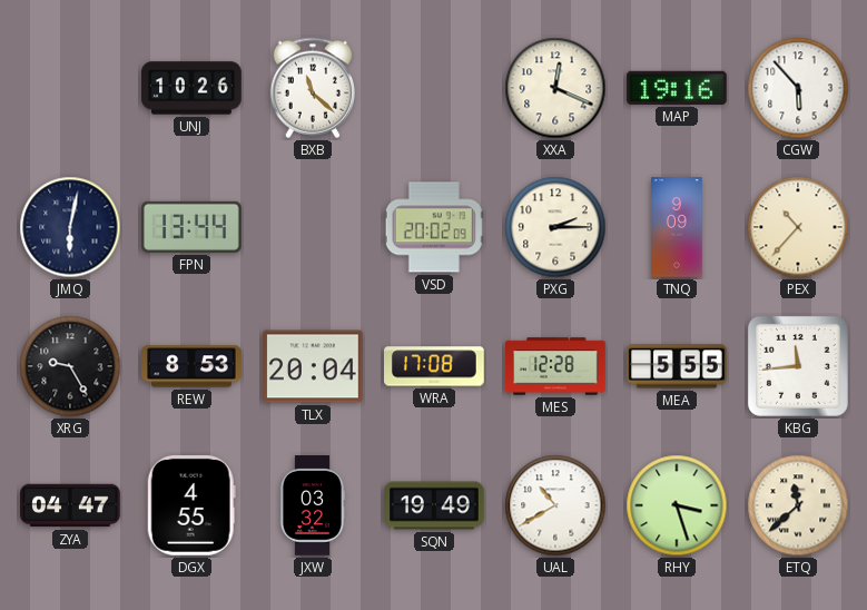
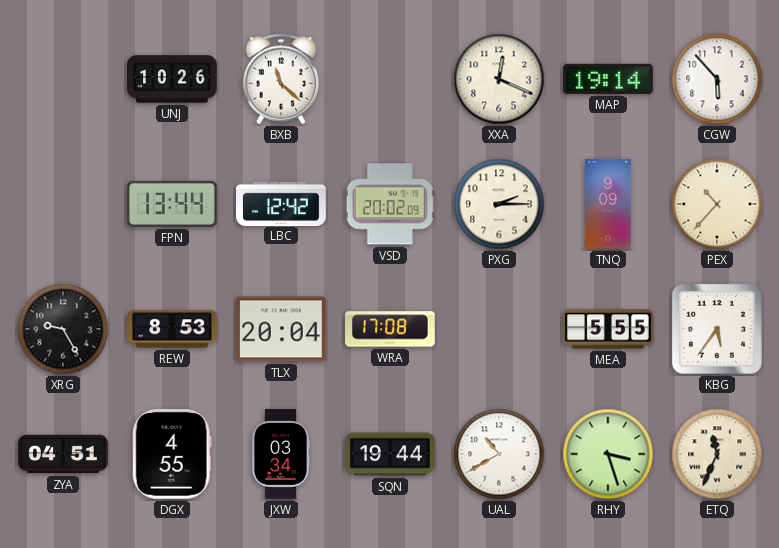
MAP: 19:16 -> 19:14
JMQ: 6:02 -> none
LBC: none -> 12:42
MES: 12:28 -> none
KBG: 11:44 -> 5:36
ZYA: 04:47 -> 04:51
JXW: 03:32 -> 03:34
SQN: 19:49 -> 19:44
ETQ: 11:38 -> 11:34
